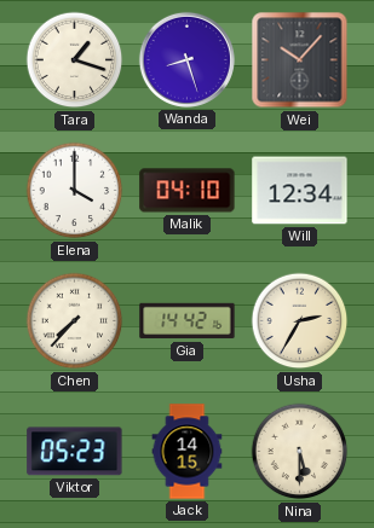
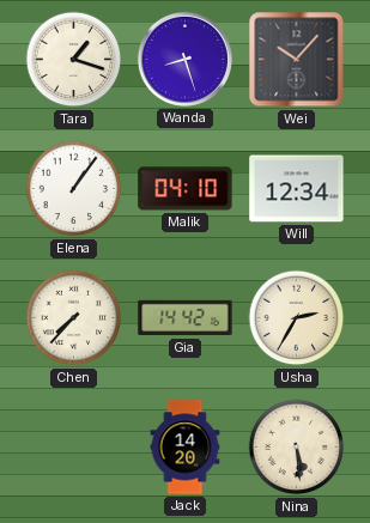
Elena: 4:00 -> 1:06
Viktor: 05:23 -> none
Jack: 14:15 -> 14:20
Nina: 5:30 -> 5:29
